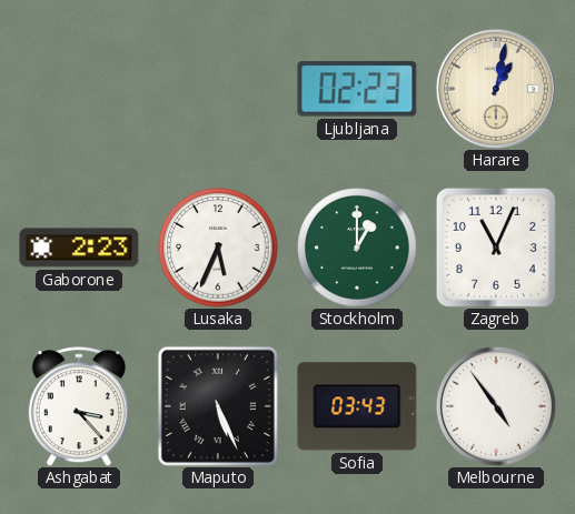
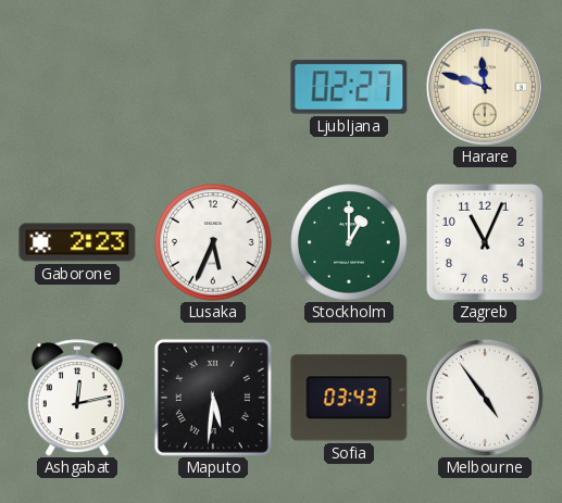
Ljubljana: 02:23 -> 02:27
Harare: 1:02 -> 11:48
Ashgabat: 3:23 -> 12:13
Maputo: 5:26 -> 5:31
